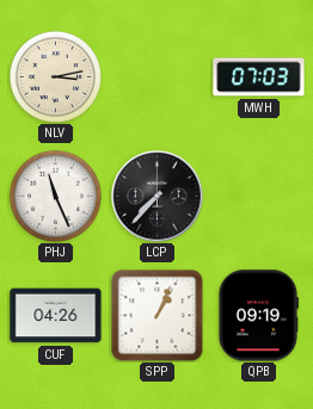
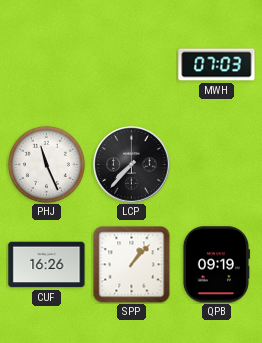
NLV: 3:13 -> none
CUF: 04:26 -> 16:26
SPP: 1:04 -> 1:07
